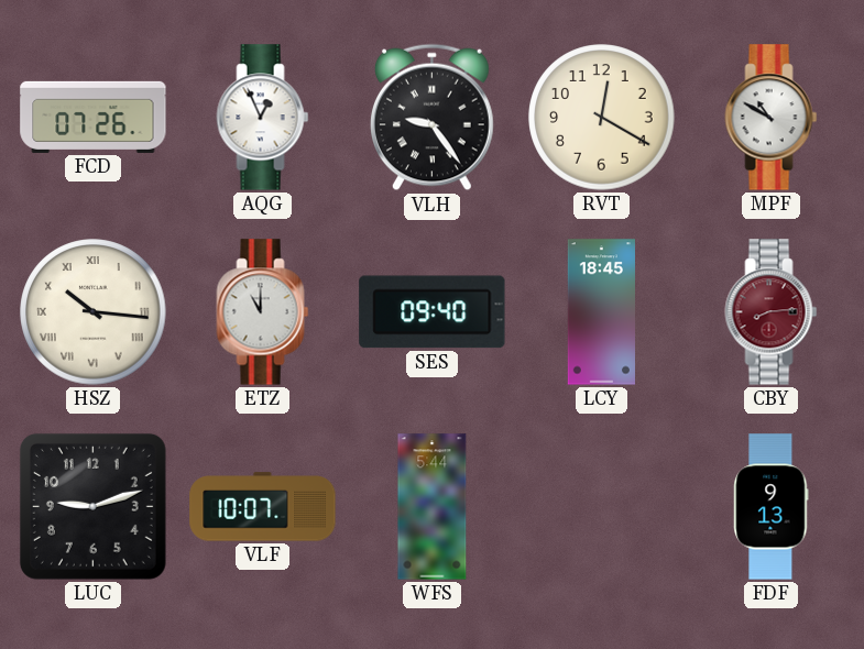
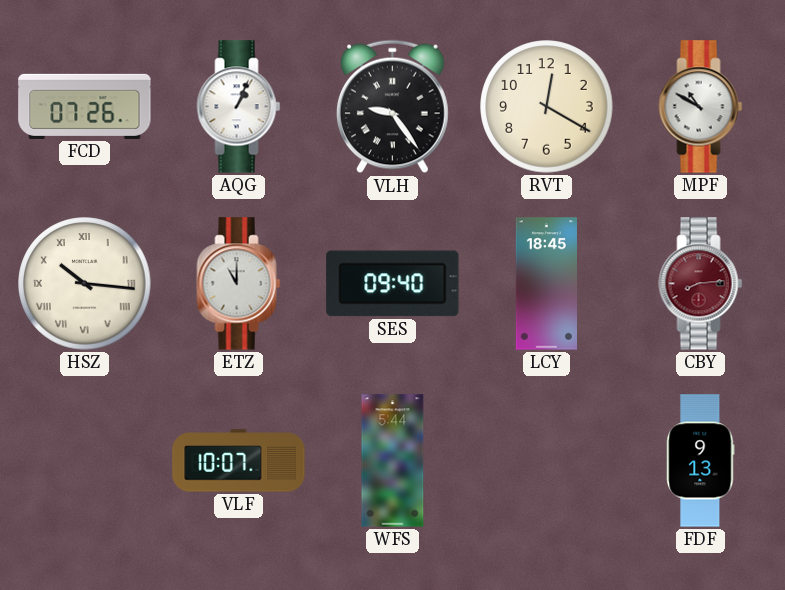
AQG: 12:56 -> 1:04
LUC: 9:12 -> none
